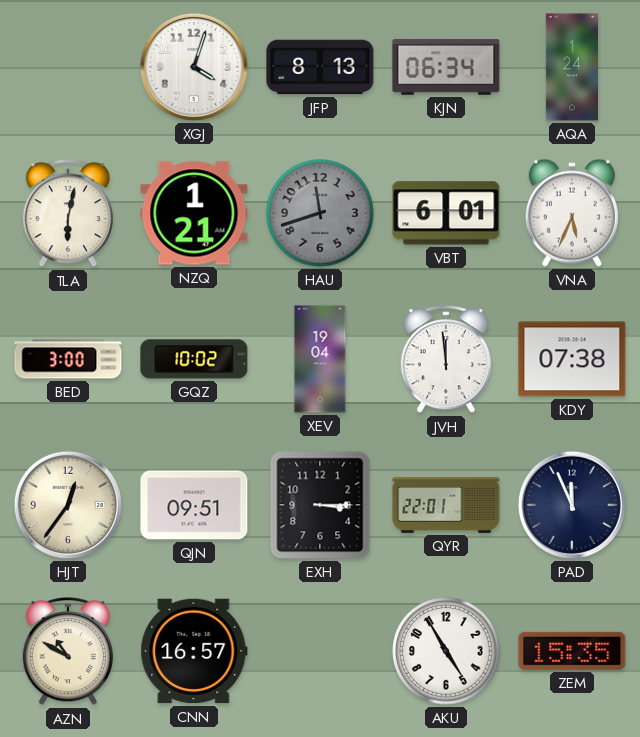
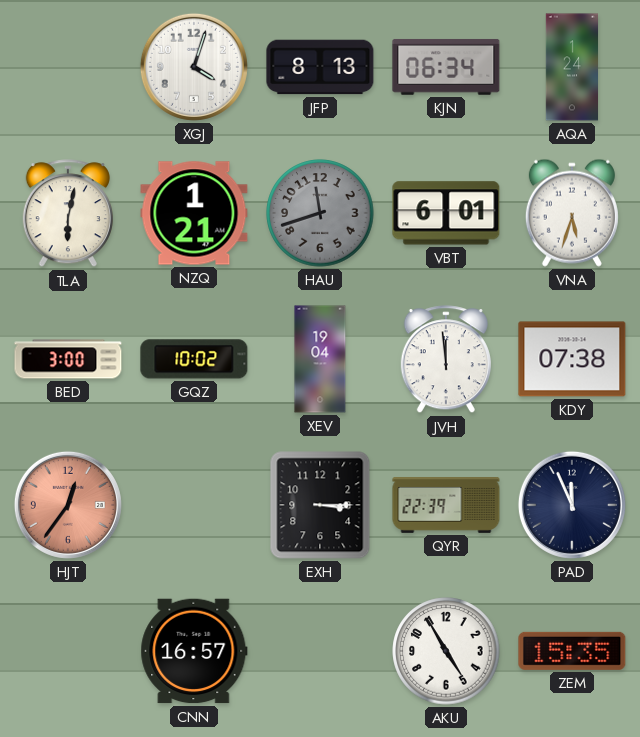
VNA: 5:34 -> 5:33
HJT dial: cream -> salmon
QJN: 09:51 -> none
QYR: 22:01 -> 22:39
AZN: 10:50 -> none
